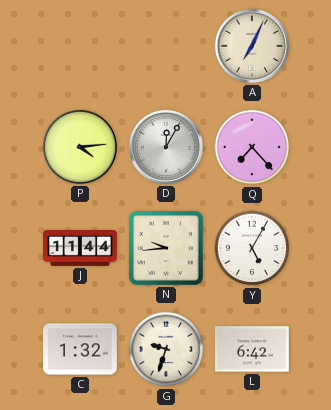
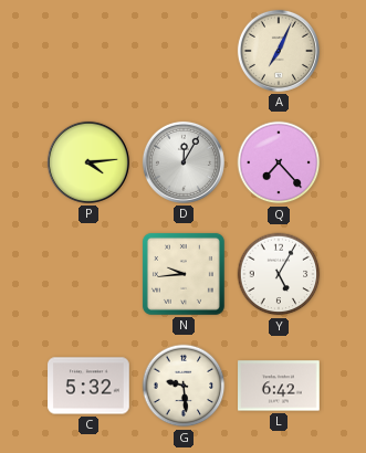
J: 11:44 -> none
C: 1:32 -> 5:32
G: 9:33 -> 9:29
